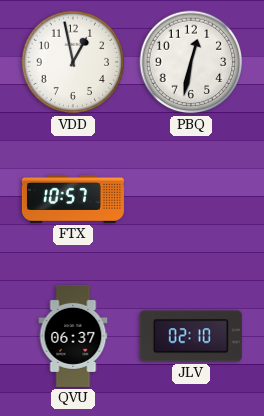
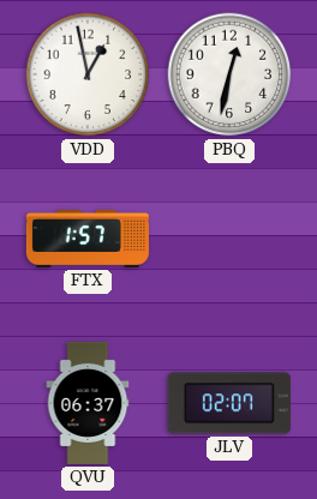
FTX: 10:57 -> 1:57
JLV: 02:10 -> 02:07
